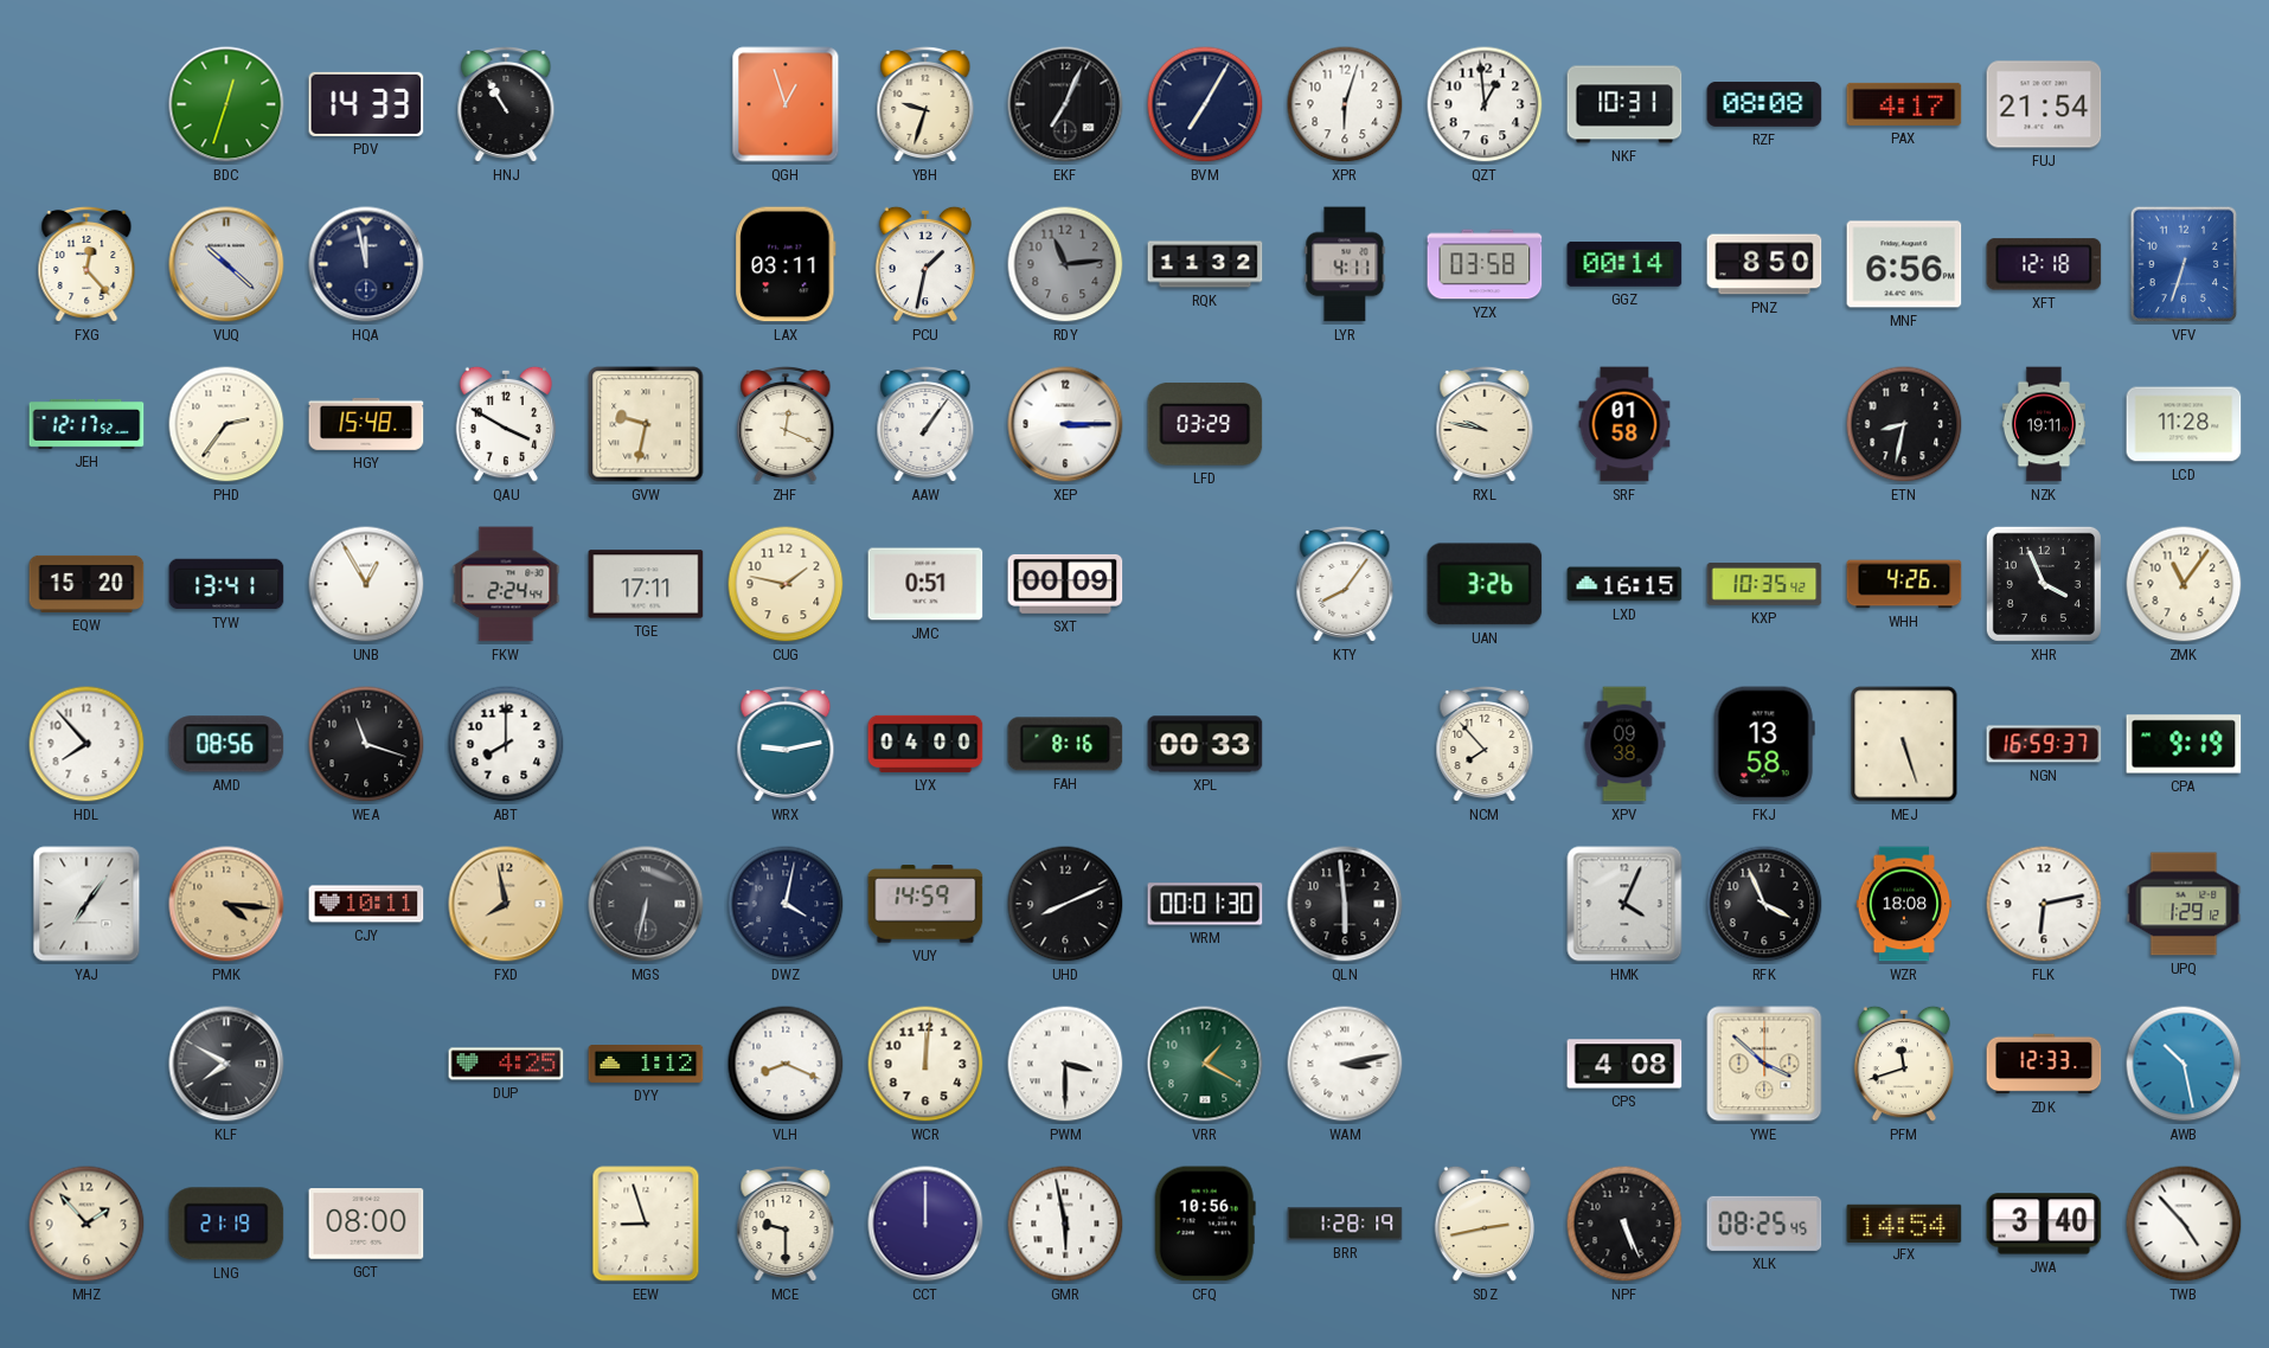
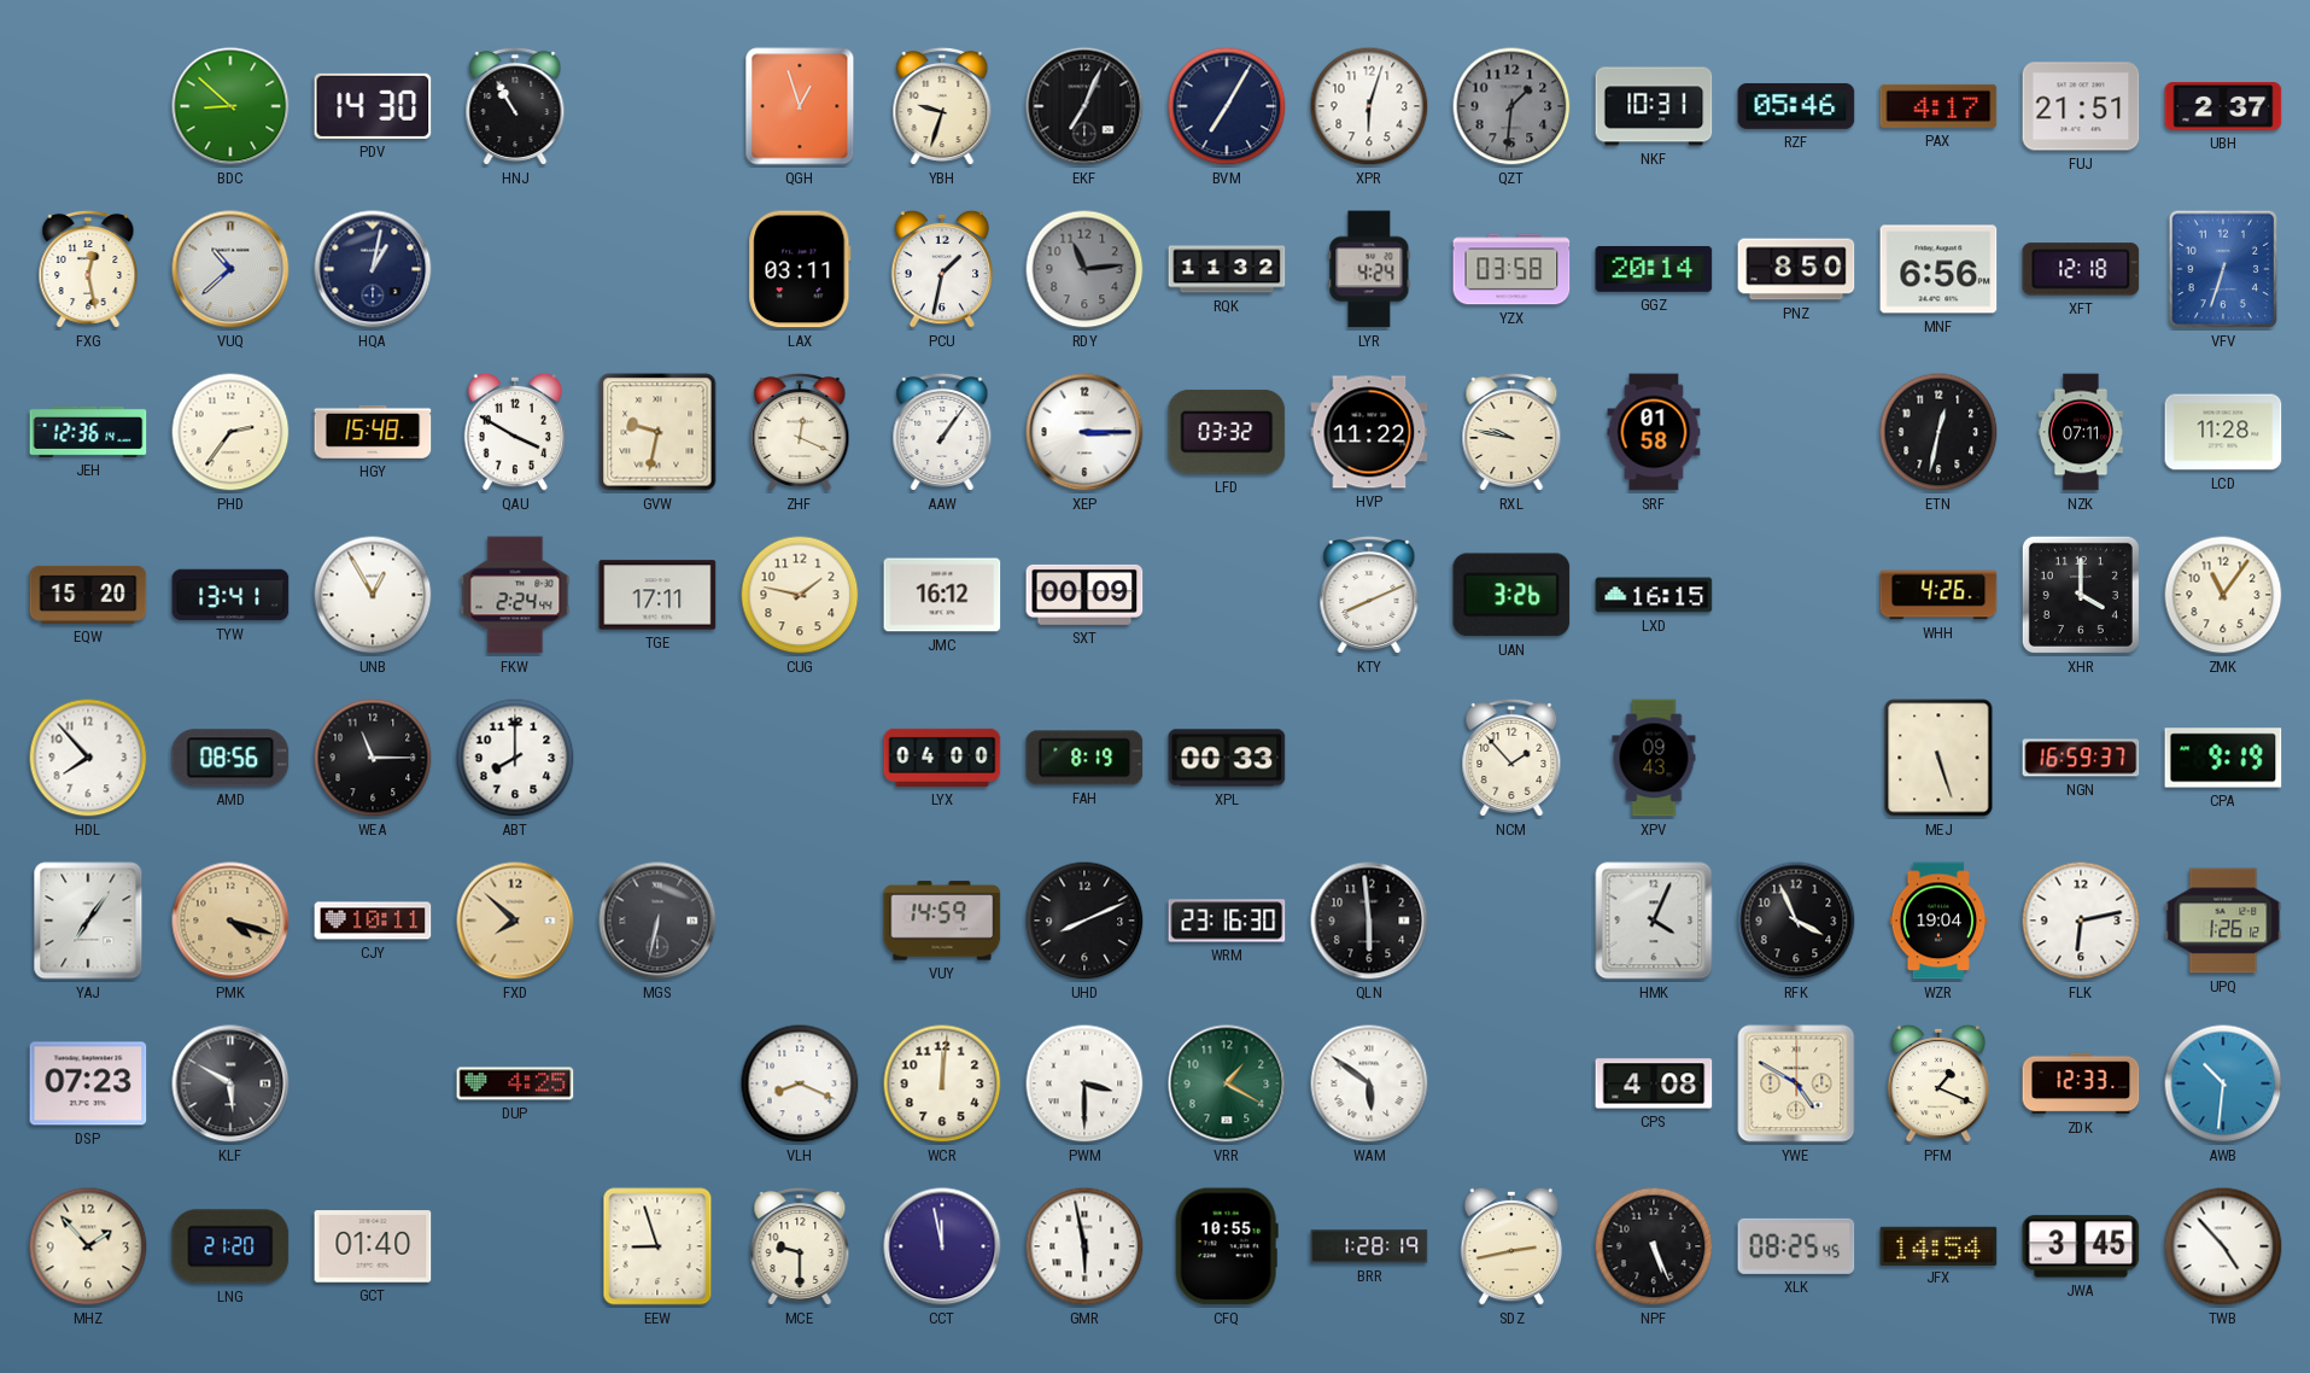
BDC: 12:33 -> 8:52
PDV: 14:33 -> 14:30
QZT: 12:59 -> 1:31
QZT dial: white -> grey
RZF: 08:08 -> 05:46
FUJ: 21:54 -> 21:51
UBH: none -> 2:37
FXG: 12:23 -> 12:28
VUQ: 10:22 -> 10:38
HQA: 11:58 -> 1:02
LYR: 4:11 -> 4:24
GGZ: 00:14 -> 20:14
JEH: 12:17 -> 12:36
LFD: 03:29 -> 03:32
HVP: none -> 11:22
ETN: 8:32 -> 12:32
NZK: 19:11 -> 07:11
JMC: 0:51 -> 16:12
KTY: 8:06 -> 8:11
KXP: 10:35 -> none
XHR: 3:56 -> 4:00
WEA: 11:18 -> 11:15
WRX: 9:13 -> none
FAH: 8:16 -> 8:19
NCM: 7:53 -> 1:53
XPV: 09:38 -> 09:43
FKJ: 13:58 -> none
PMK: 4:16 -> 4:18
FXD: 7:58 -> 7:52
DWZ: 4:02 -> none
WRM: 00:01 -> 23:16
WZR: 18:08 -> 19:04
UPQ: 1:29 -> 1:26
DSP: none -> 07:23
KLF: 7:50 -> 5:50
DYY: 1:12 -> none
WAM: 3:13 -> 5:51
YWE: 3:52 -> 4:50
PFM: 11:42 -> 1:19
AWB: 10:28 -> 10:31
LNG: 21:19 -> 21:20
GCT: 08:00 -> 01:40
CCT: 12:00 -> 11:58
CFQ: 10:56 -> 10:55
JWA: 3:40 -> 3:45
